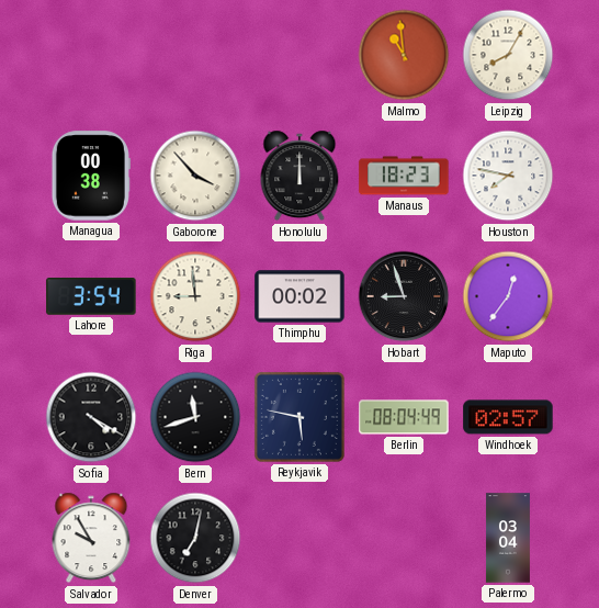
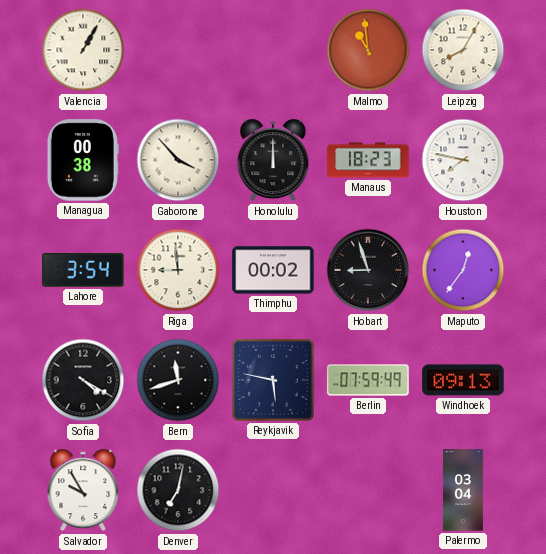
Valencia: none -> 1:05
Berlin: 08:04 -> 07:59
Windhoek: 02:57 -> 09:13
